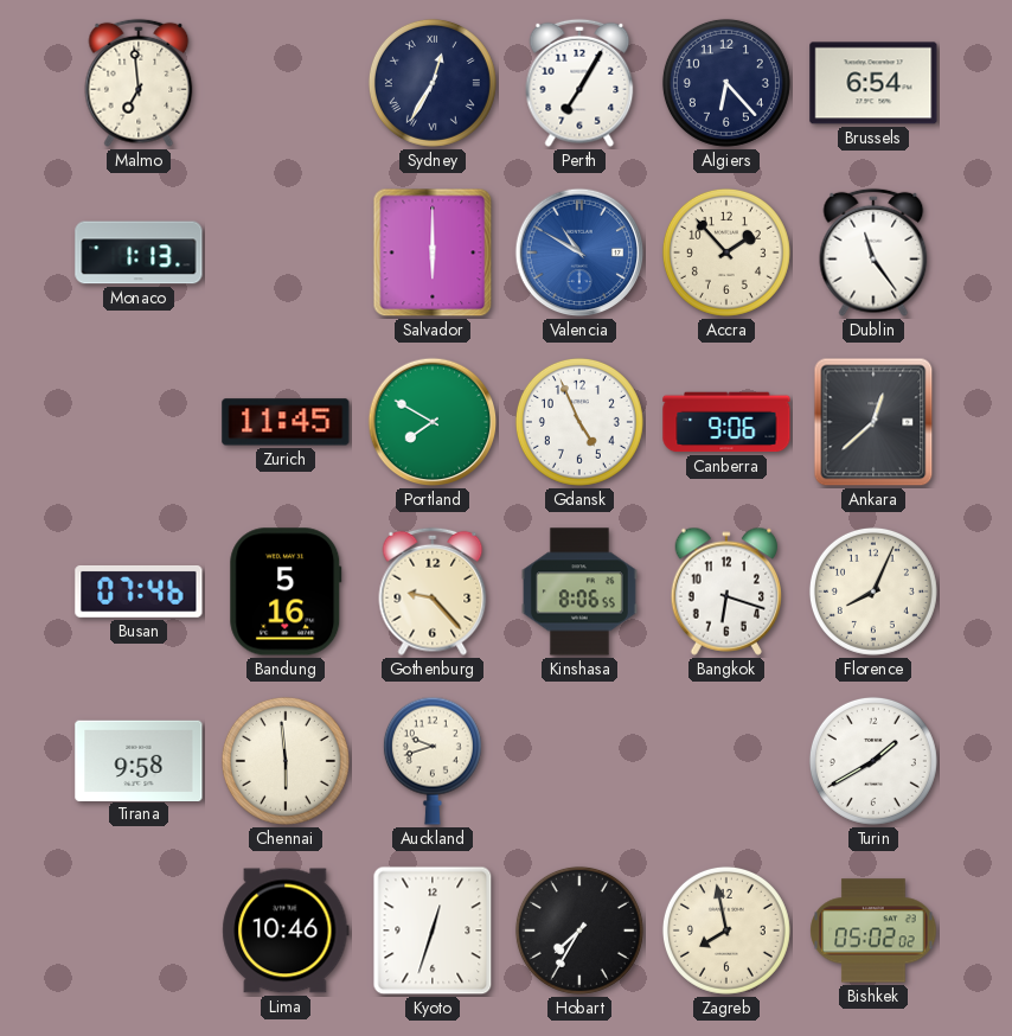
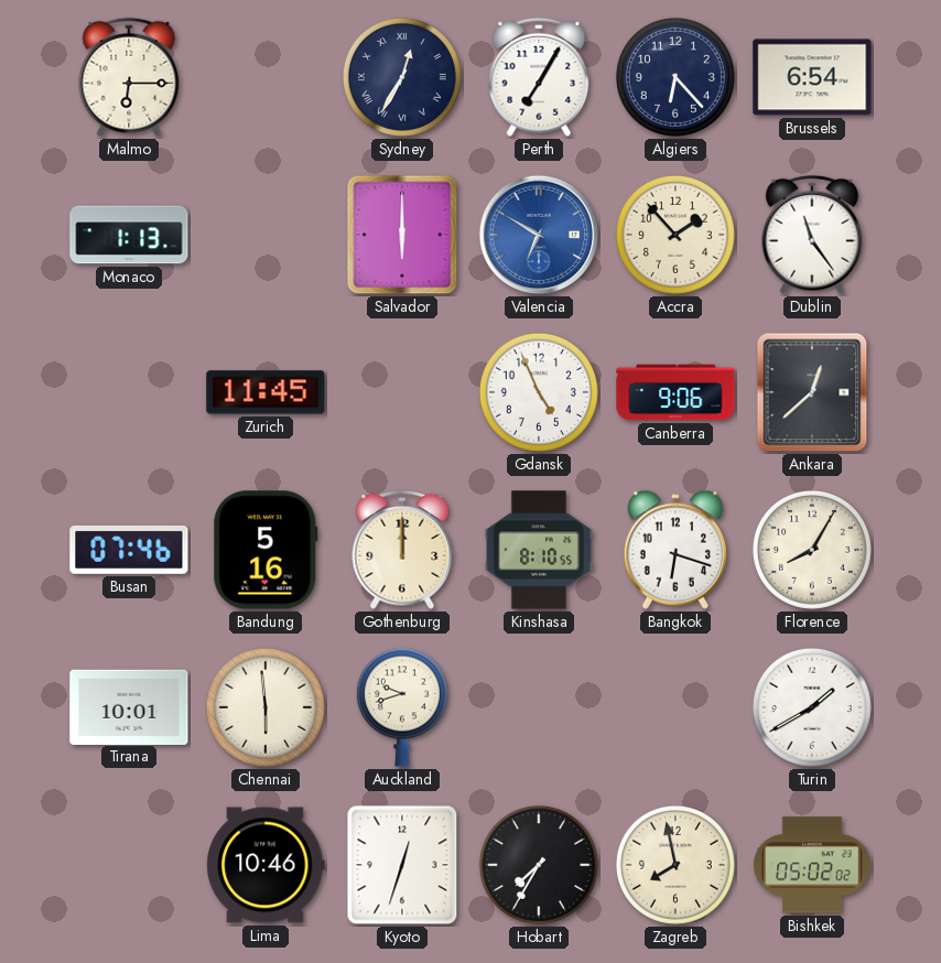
Malmo: 6:59 -> 6:15
Valencia: 10:50 -> 6:50
Portland: 7:50 -> none
Gothenburg: 9:23 -> 12:00
Kinshasa: 8:06 -> 8:10
Florence: 8:04 -> 8:05
Tirana: 9:58 -> 10:01
